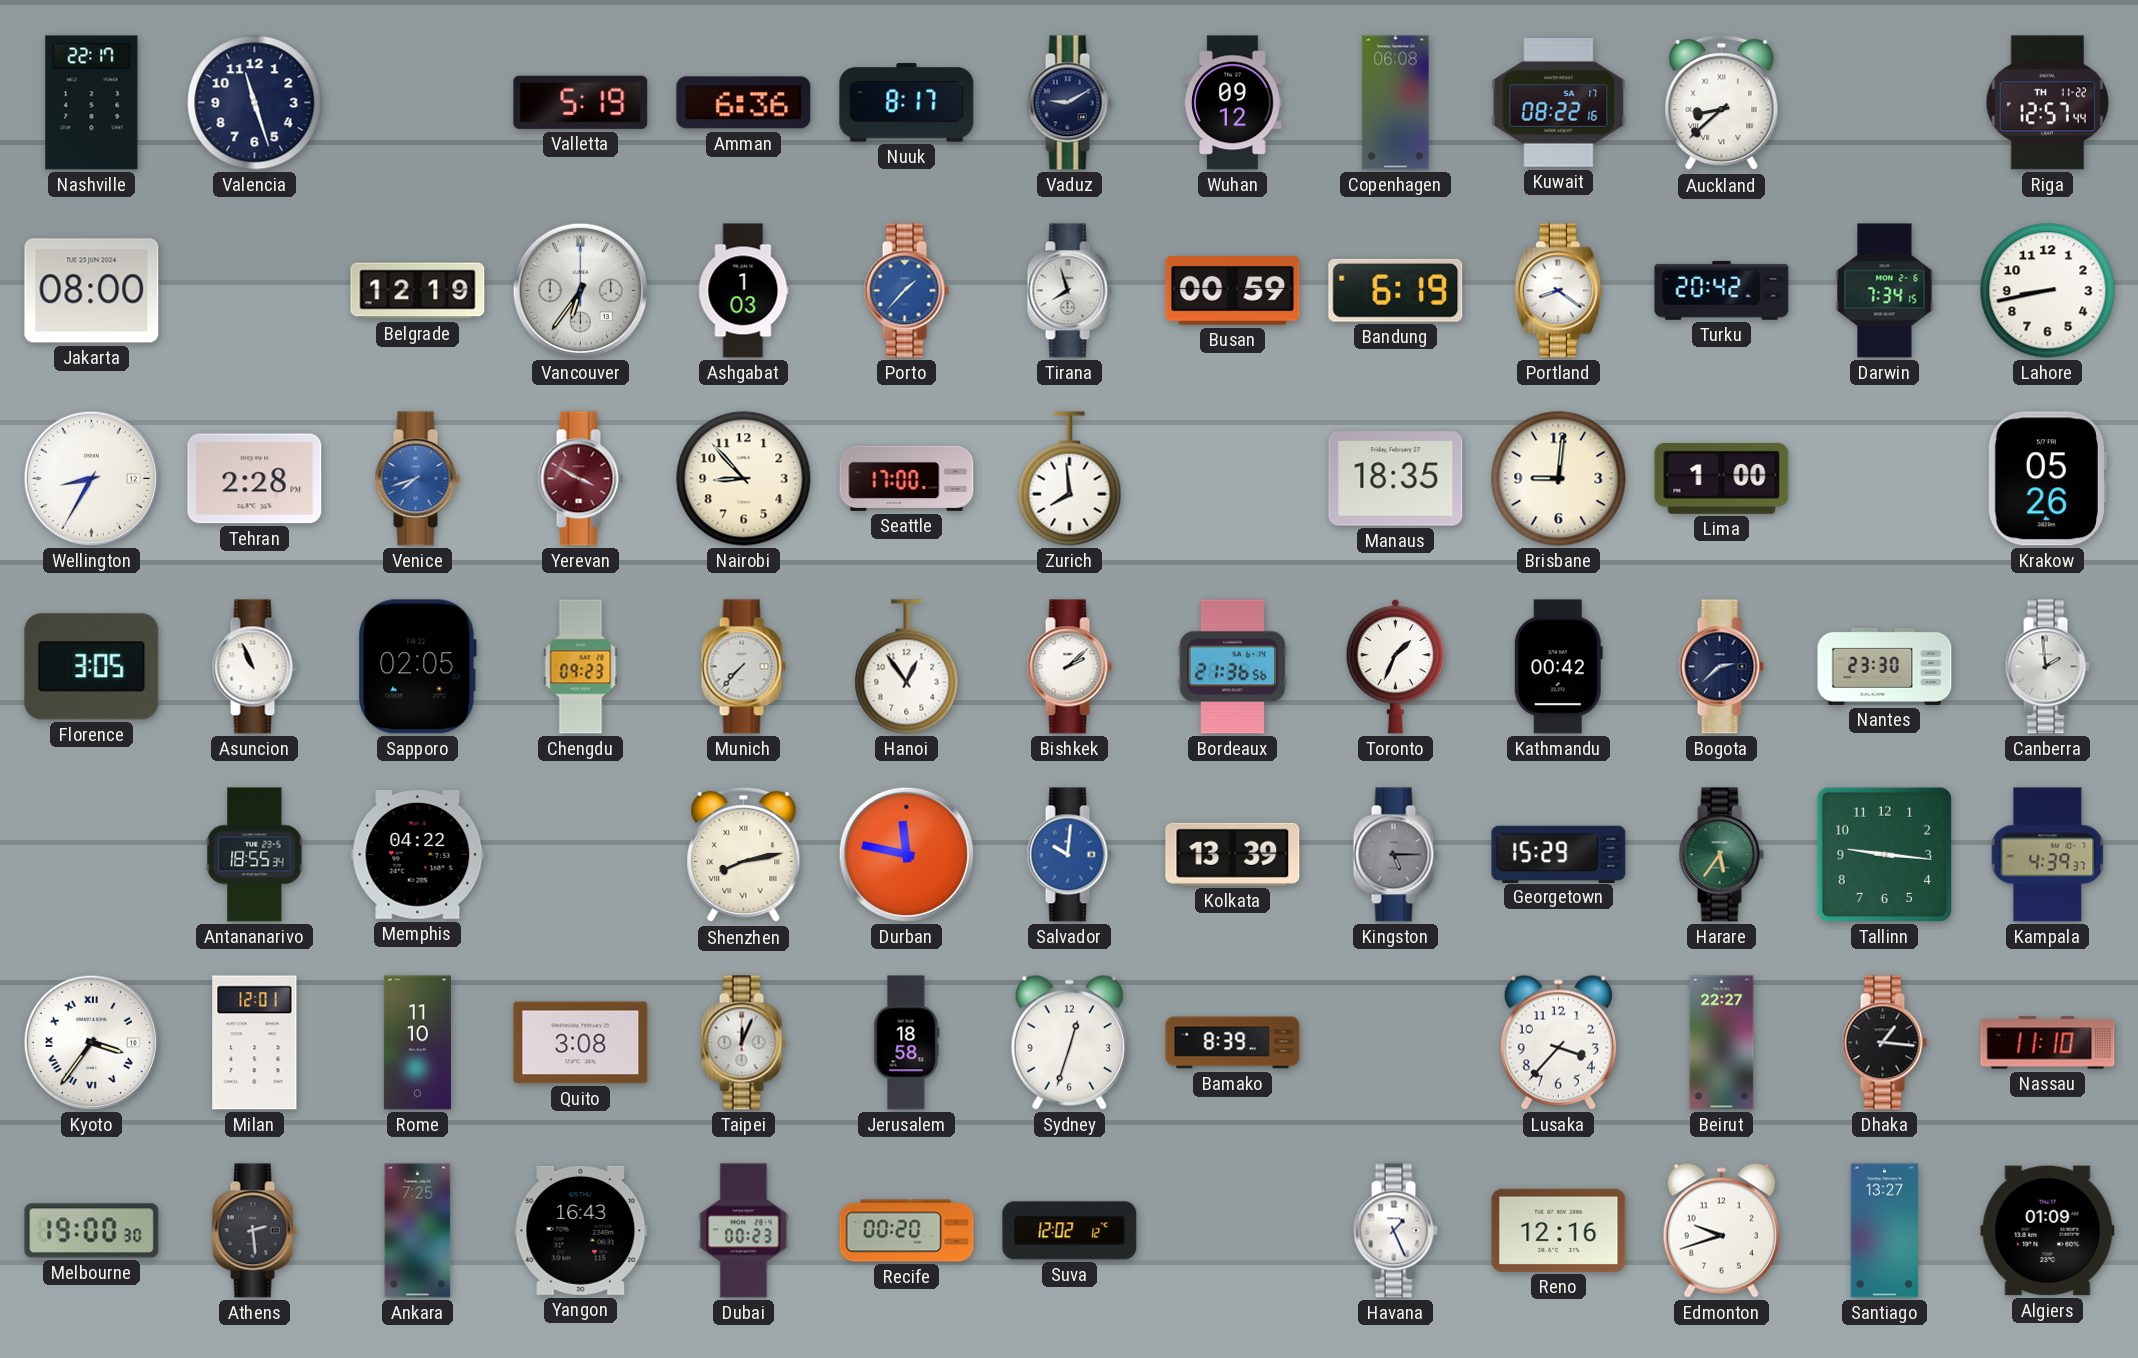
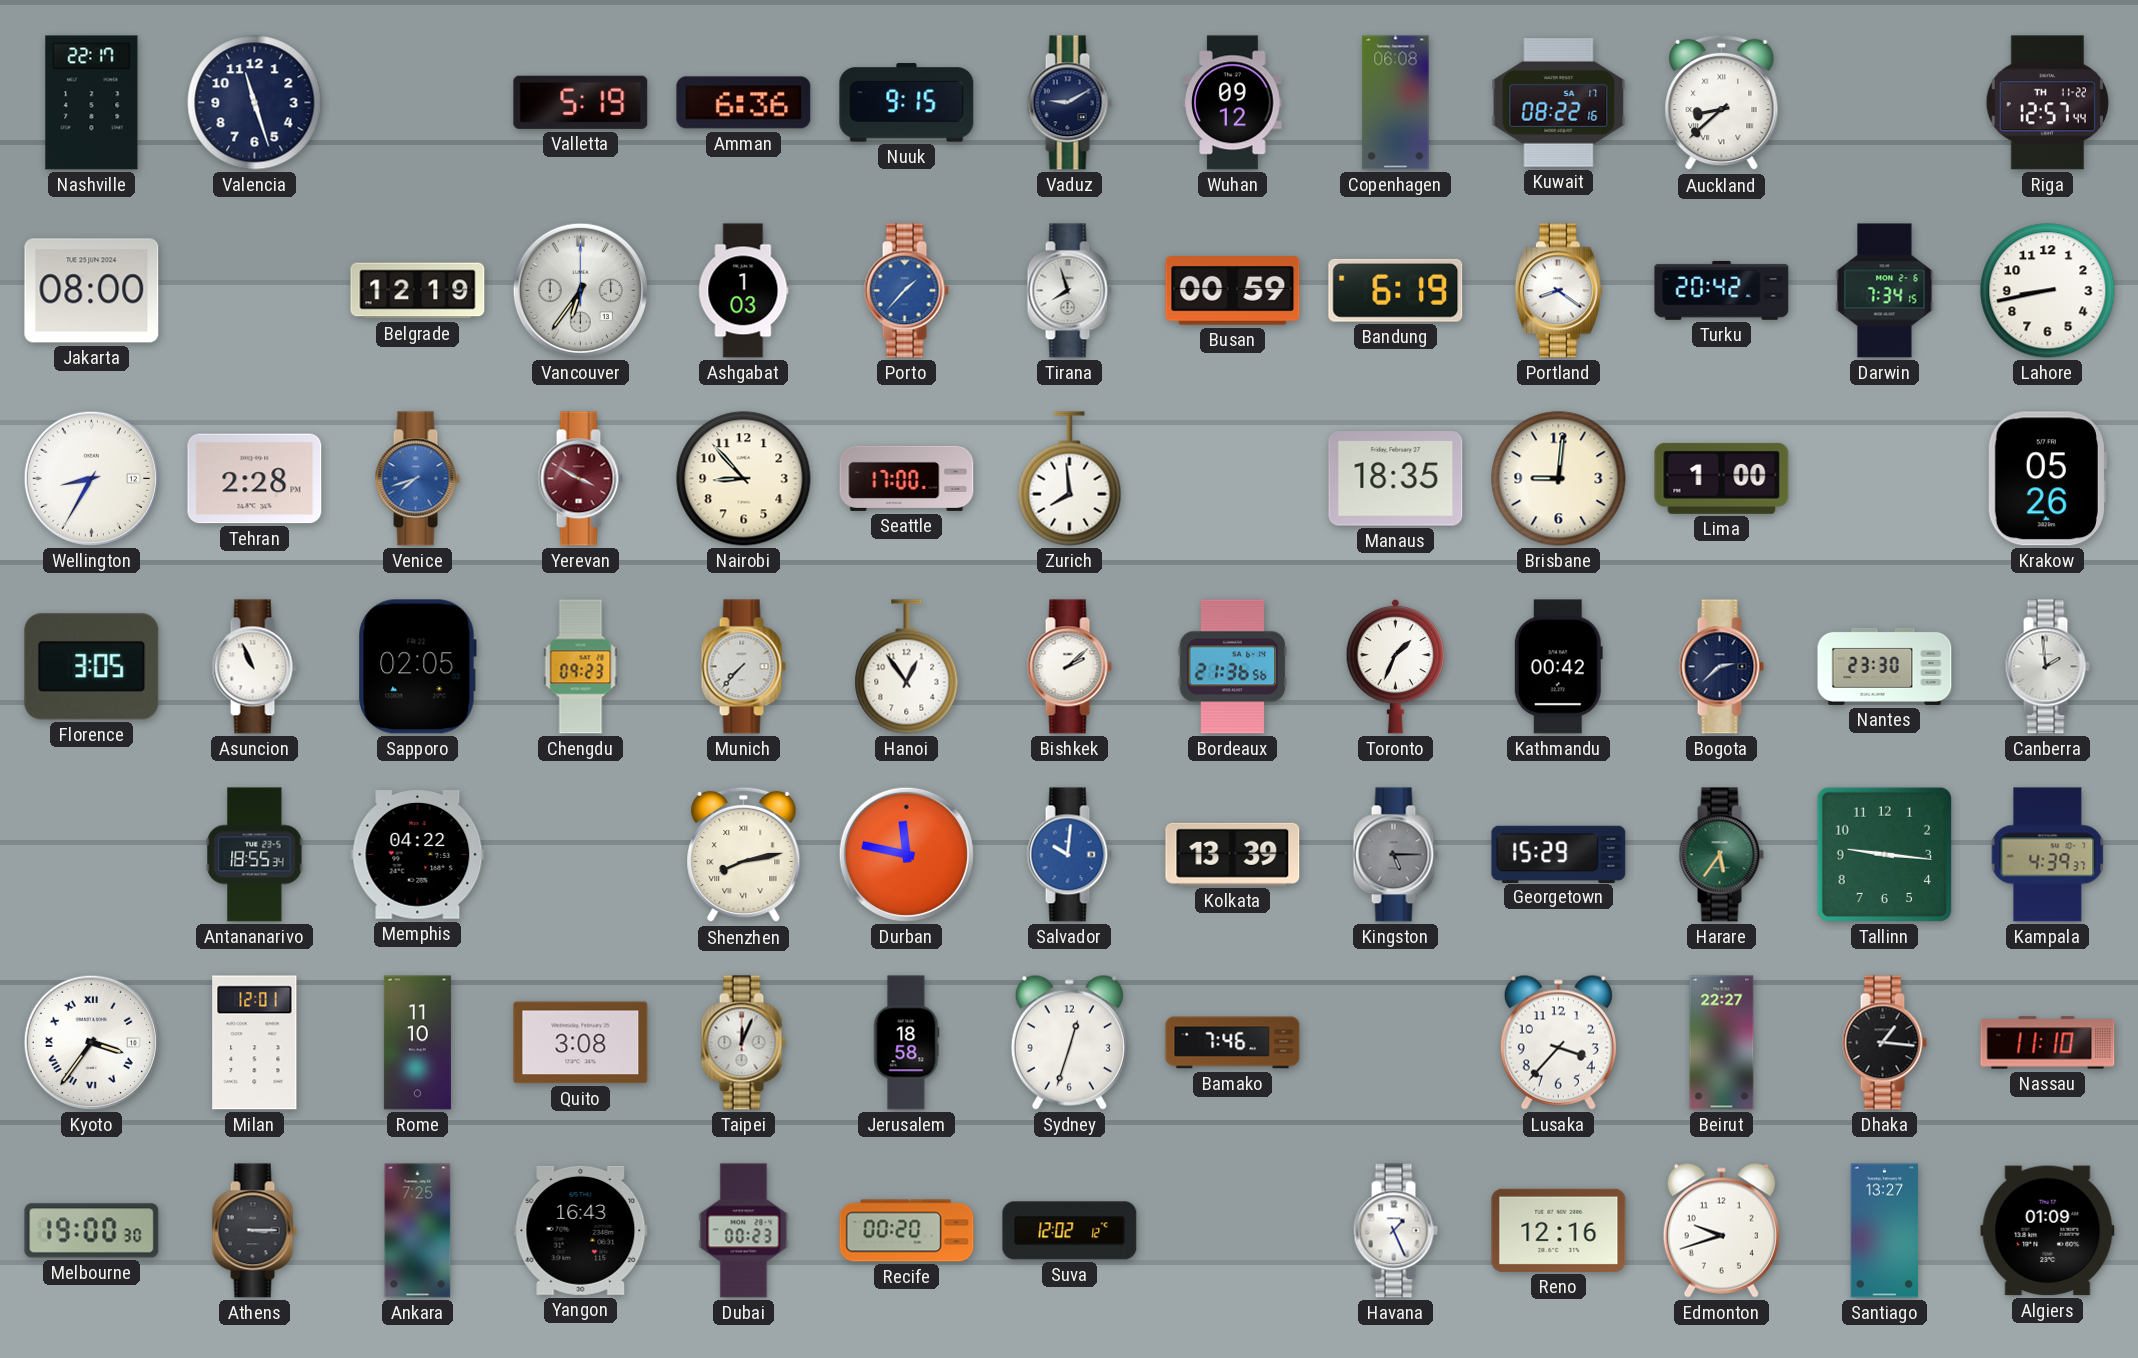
Nuuk: 8:17 -> 9:15
Bamako: 8:39 -> 7:46
Athens: 2:29 -> 3:15
